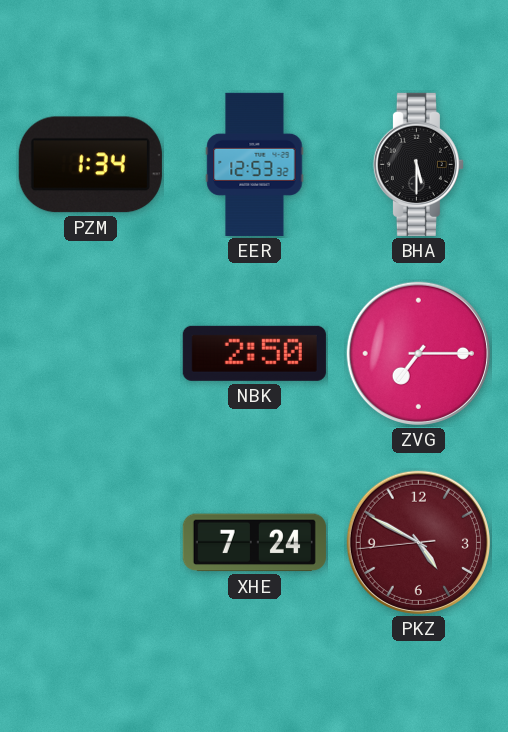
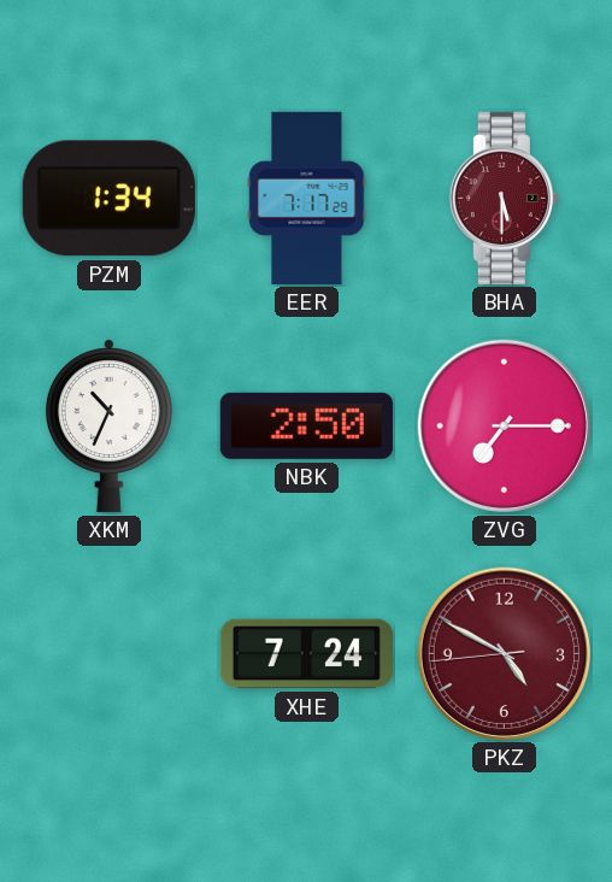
EER: 12:53 -> 7:17
BHA dial: black -> burgundy
XKM: none -> 10:34
